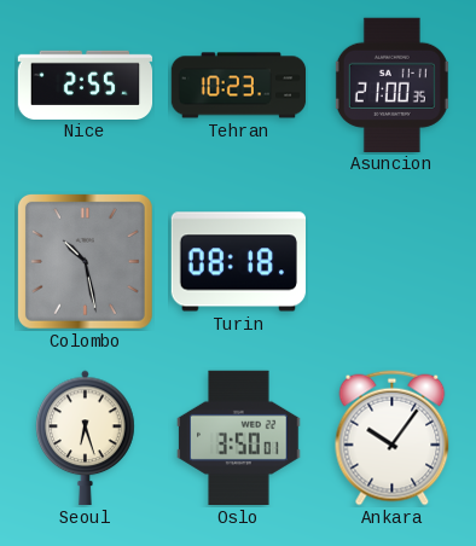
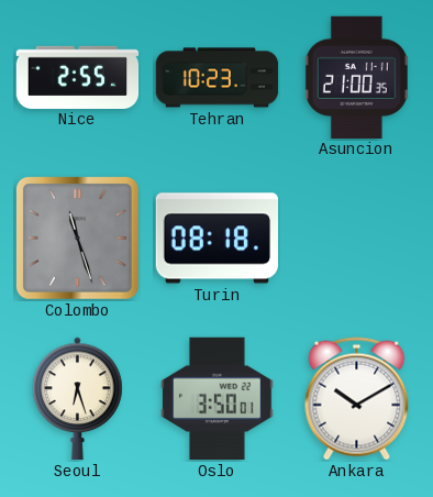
Colombo: 10:28 -> 11:27
Ankara: 10:06 -> 10:10
